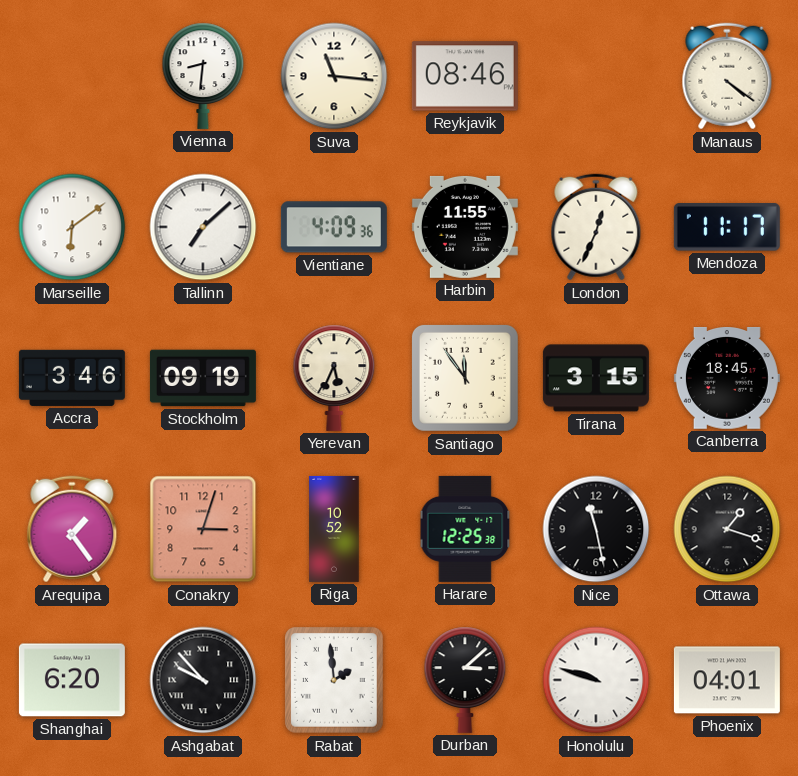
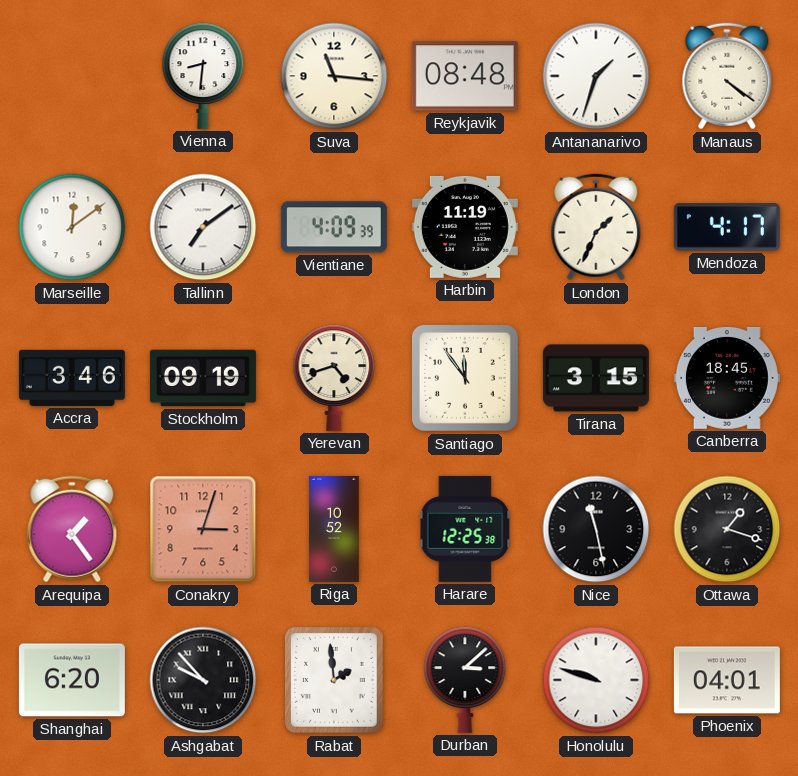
Reykjavik: 08:46 -> 08:48
Antananarivo: none -> 1:33
Marseille: 6:09 -> 12:09
Tallinn: 7:08 -> 7:09
Vientiane: 4:09:36 -> 4:09:39
Harbin: 11:55 -> 11:19
London: 12:34 -> 1:34
Mendoza: 11:17 -> 4:17
Yerevan: 5:34 -> 4:42
